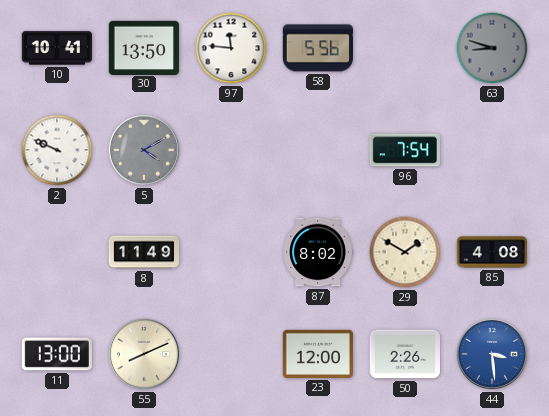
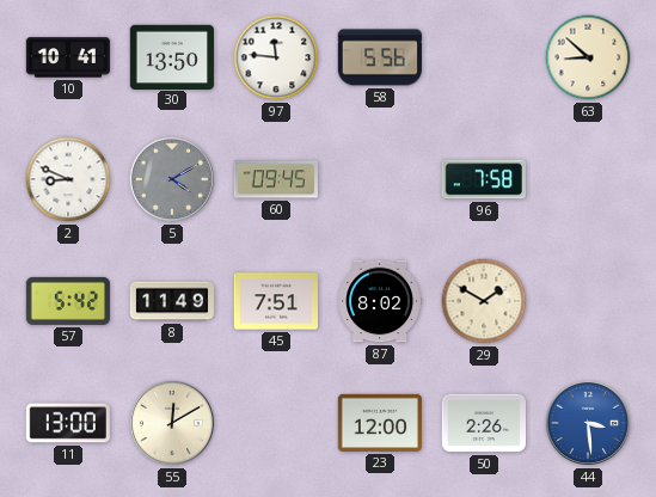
63: 8:48 -> 8:52
63 dial: grey -> cream
2: 9:49 -> 8:49
60: none -> 09:45
96: 7:54 -> 7:58
57: none -> 5:42
45: none -> 7:51
85: 4:08 -> none
55: 8:11 -> 12:10
